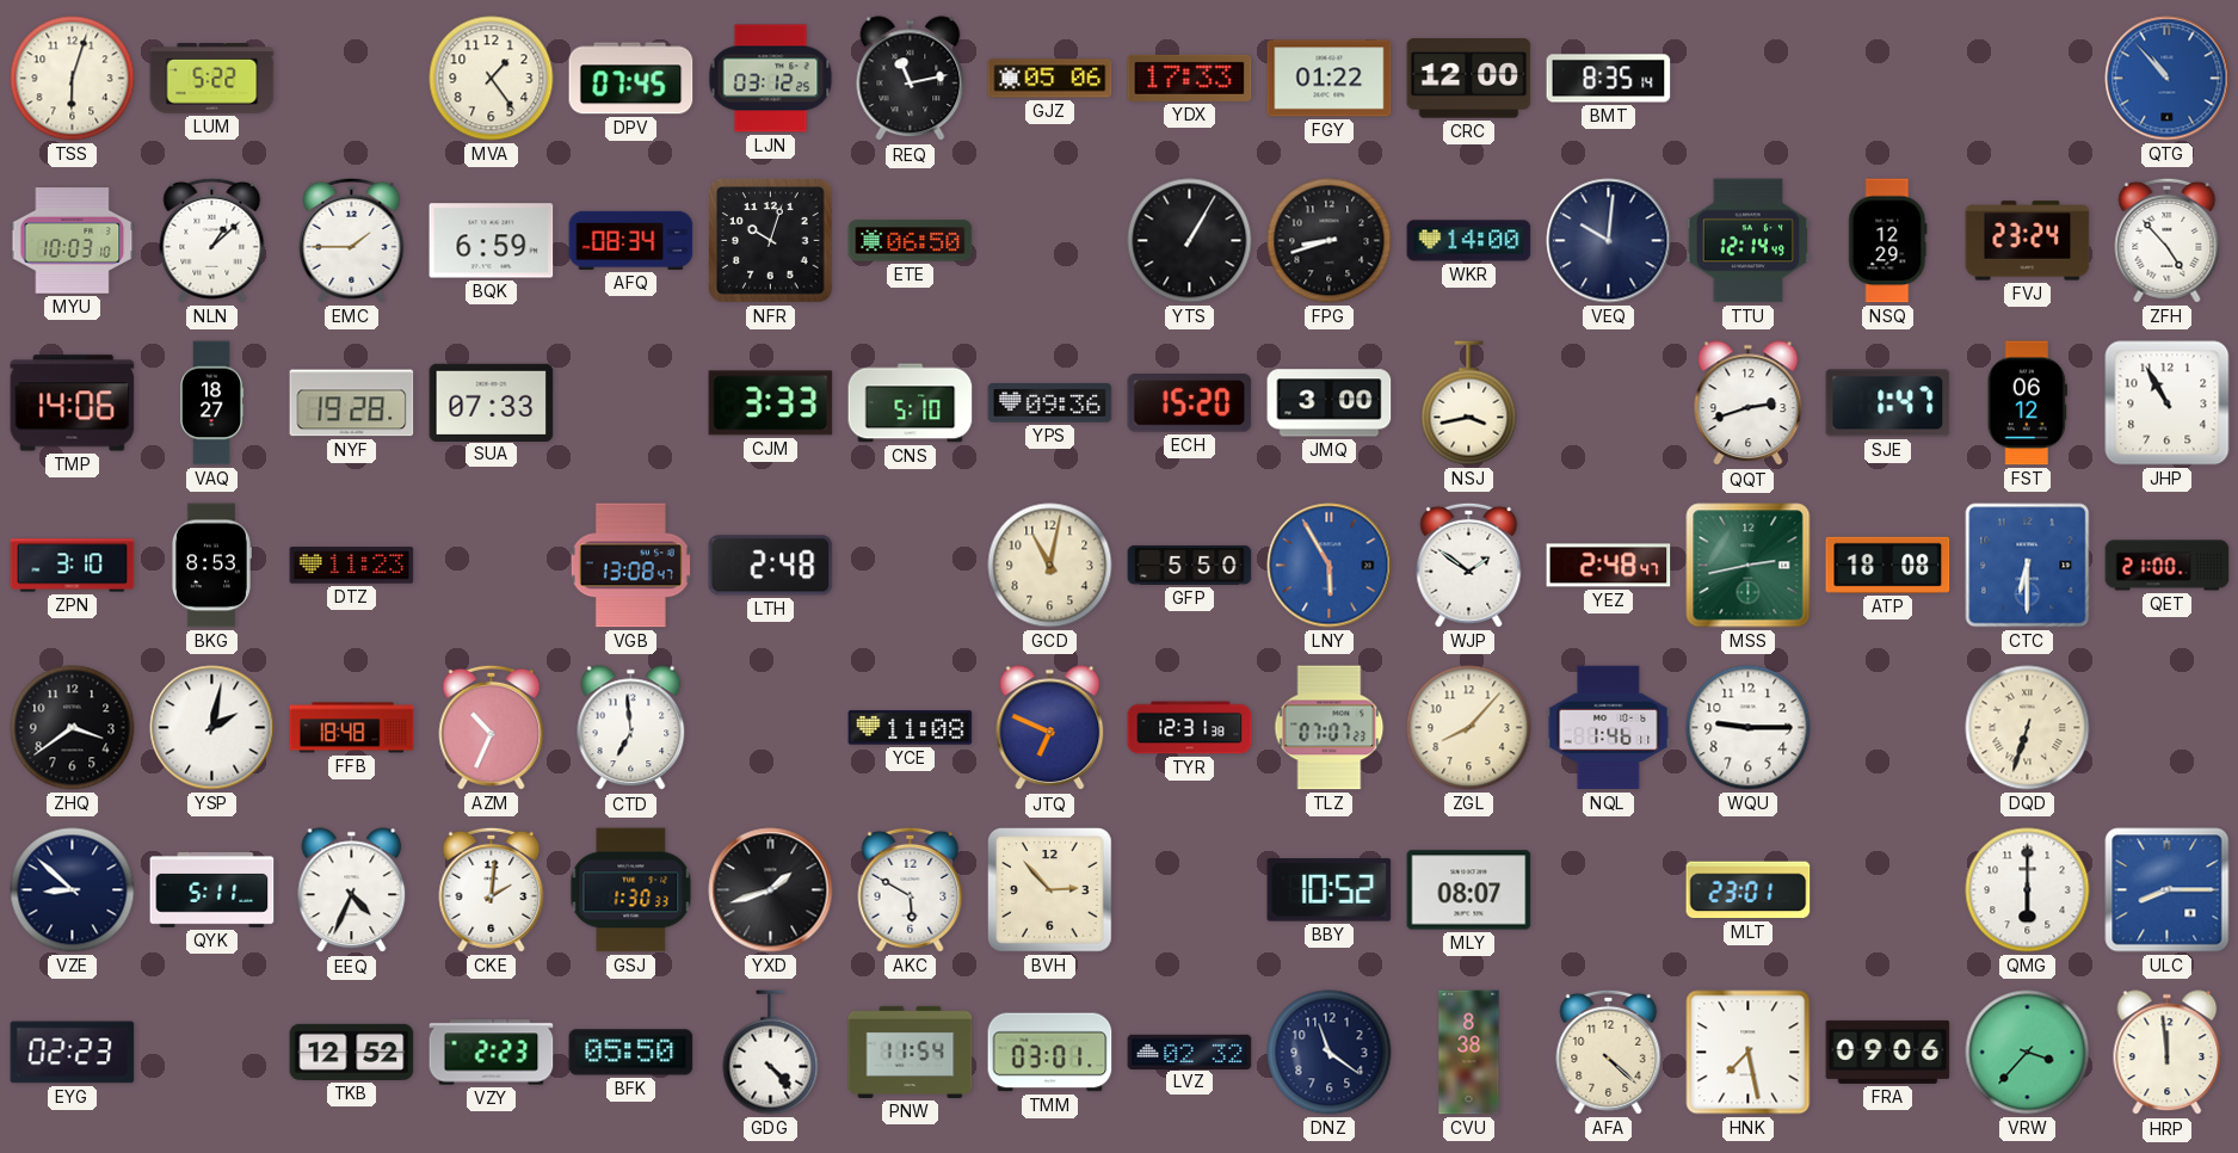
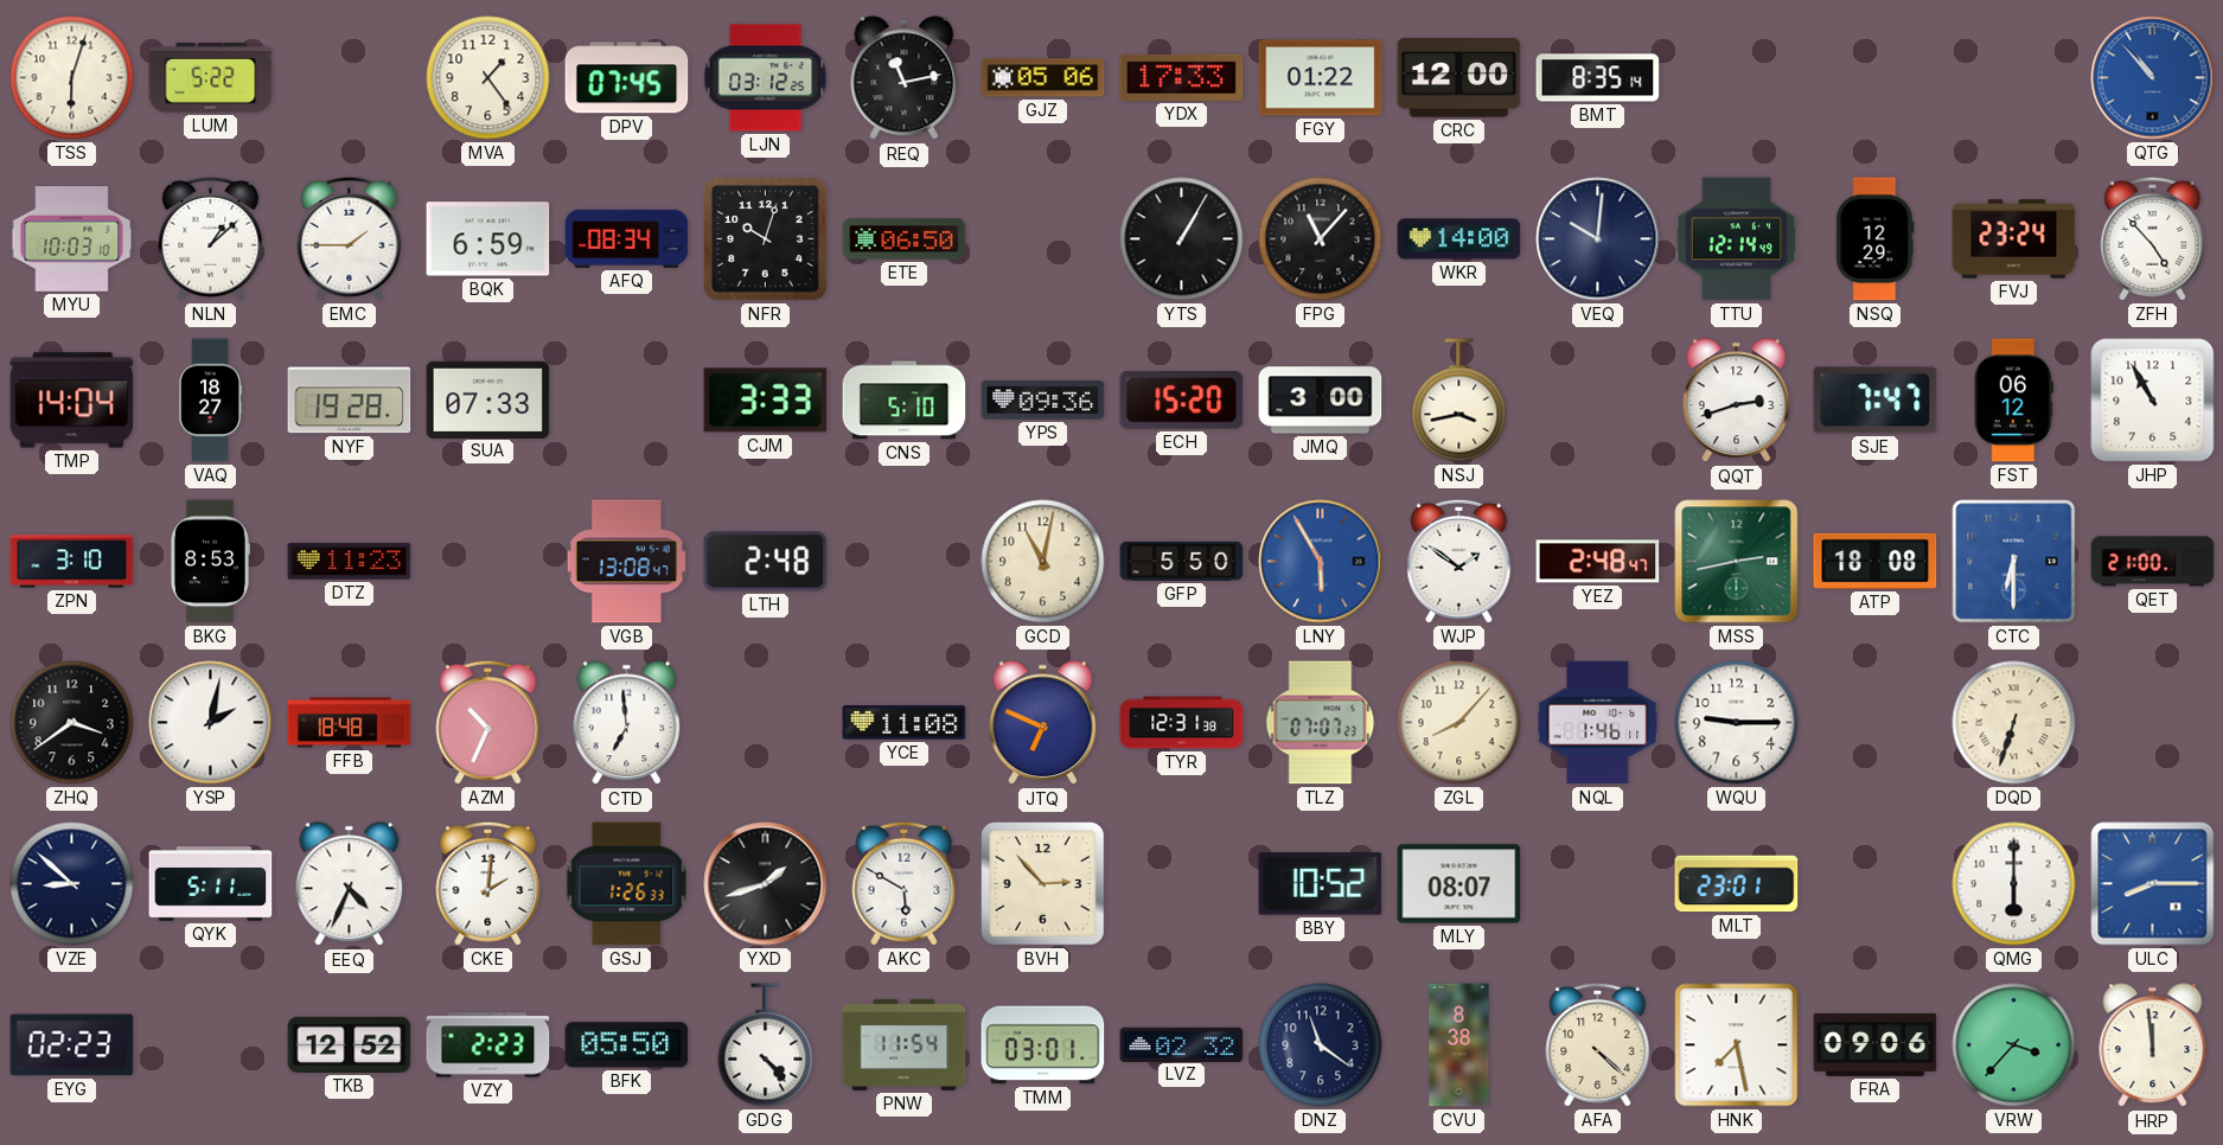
FPG: 8:42 -> 11:07
TMP: 14:06 -> 14:04
SJE: 1:47 -> 7:47
GSJ: 1:30 -> 1:26
